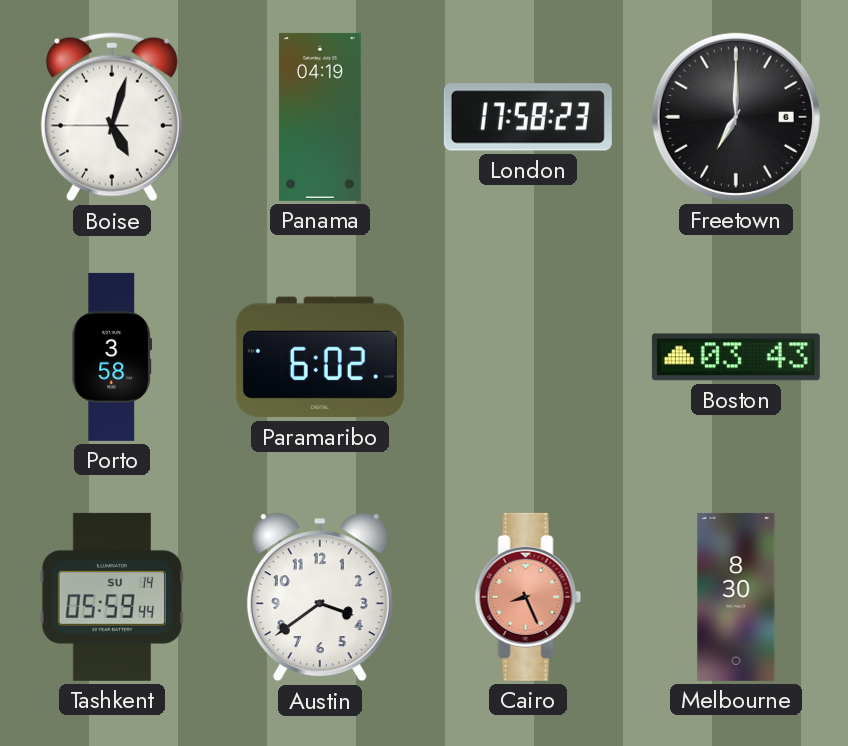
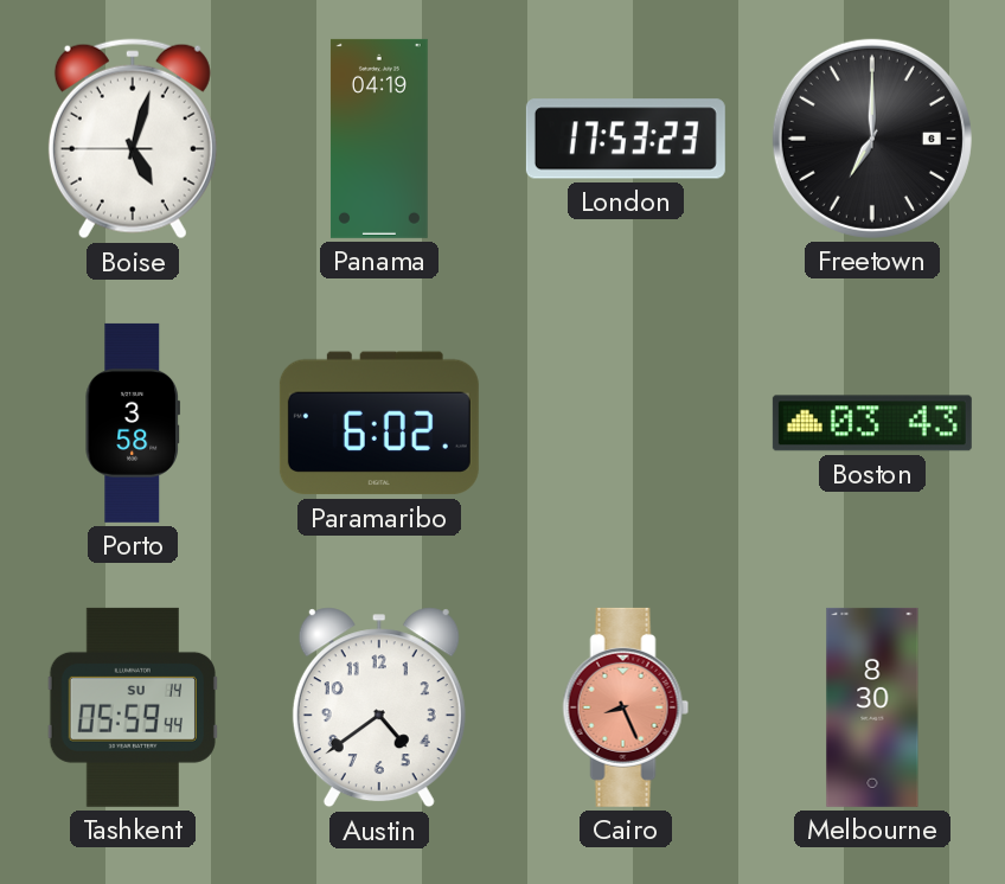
London: 17:58 -> 17:53
Austin: 3:39 -> 4:39
